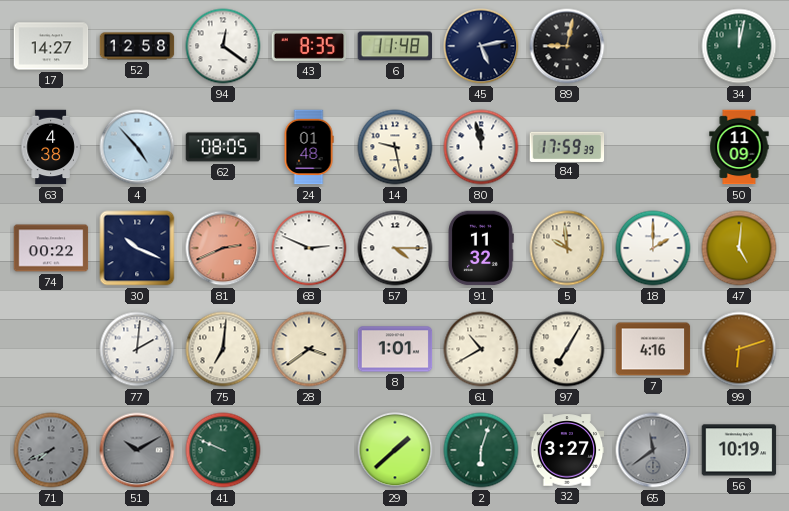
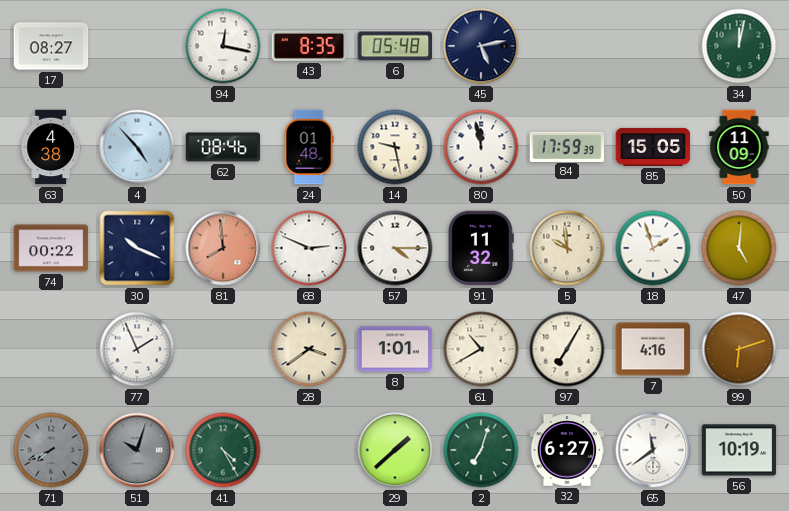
17: 14:27 -> 08:27
52: 12:58 -> none
94: 12:21 -> 12:17
6: 11:48 -> 05:48
89: 9:02 -> none
62: 08:05 -> 08:46
85: none -> 15:05
81: 2:41 -> 7:59
18: 2:00 -> 1:57
77: 2:01 -> 1:56
75: 7:01 -> none
51: 10:10 -> 10:03
41: 9:49 -> 4:25
2: 6:03 -> 7:03
32: 3:27 -> 6:27
65 dial: grey -> white
